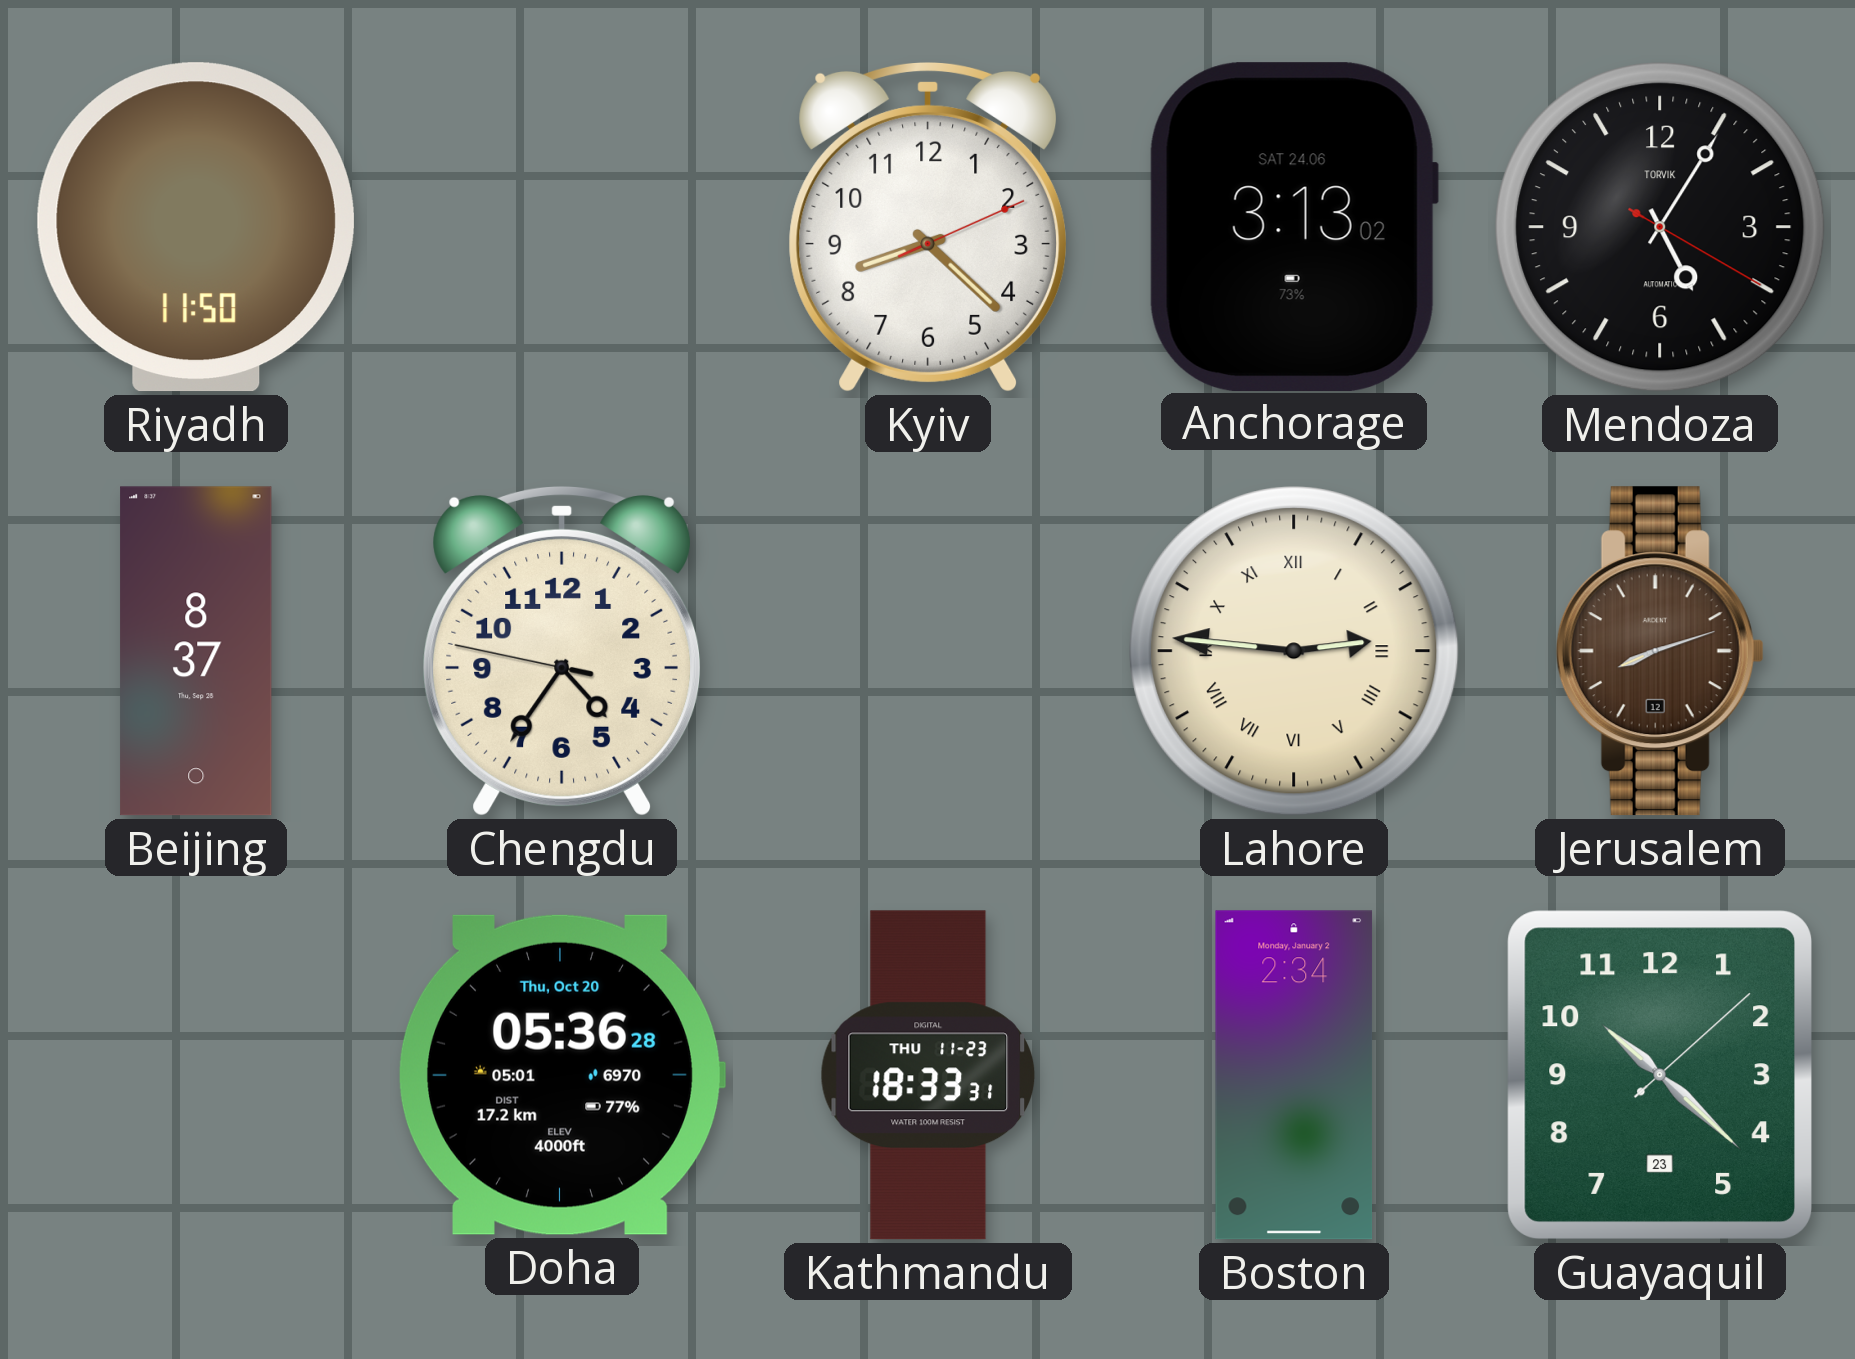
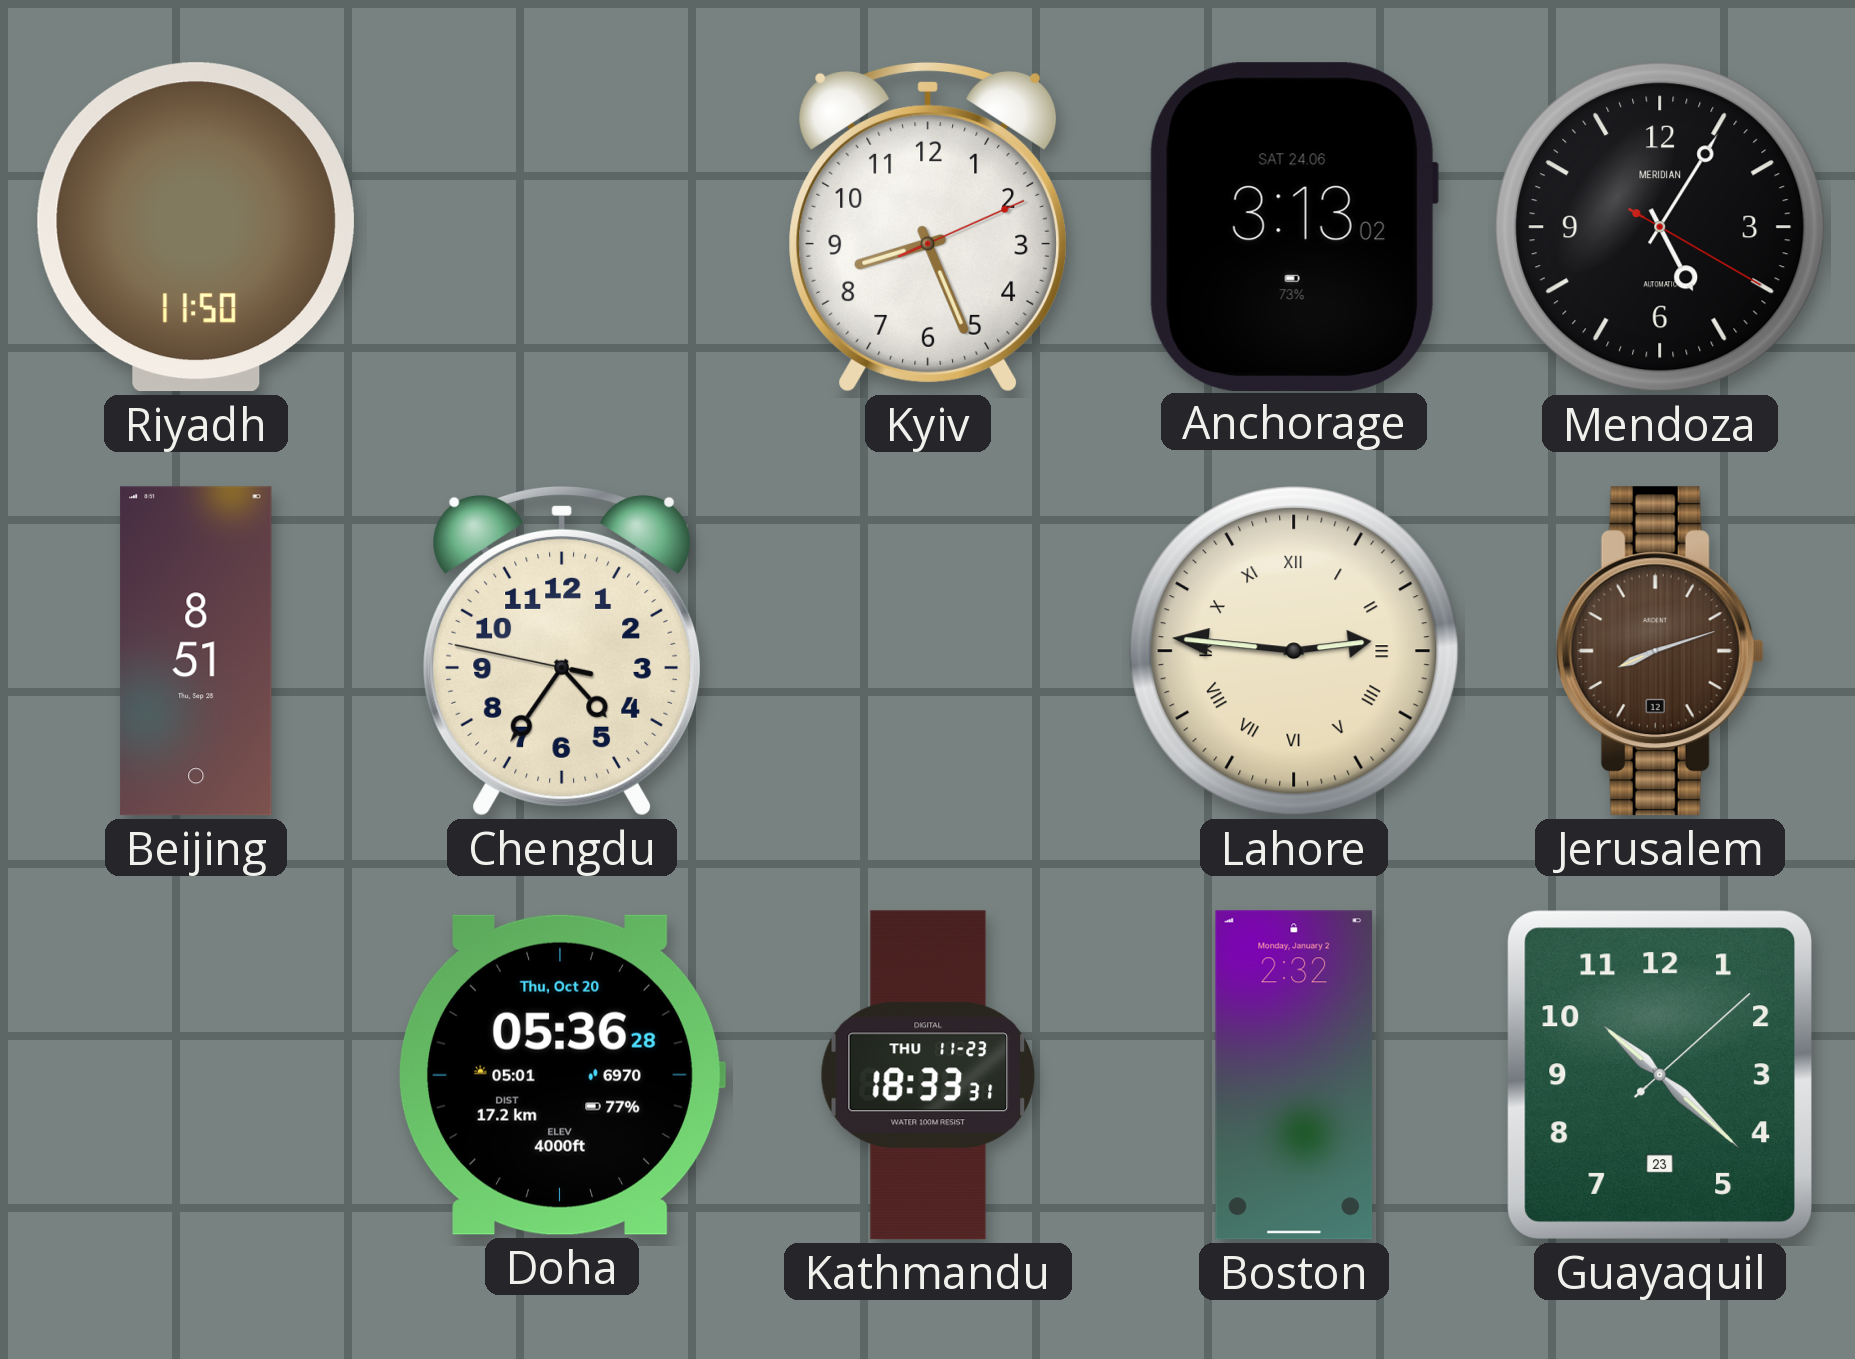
Kyiv: 8:22 -> 8:26
Mendoza brand: TORVIK -> MERIDIAN
Beijing: 8:37 -> 8:51
Boston: 2:34 -> 2:32
